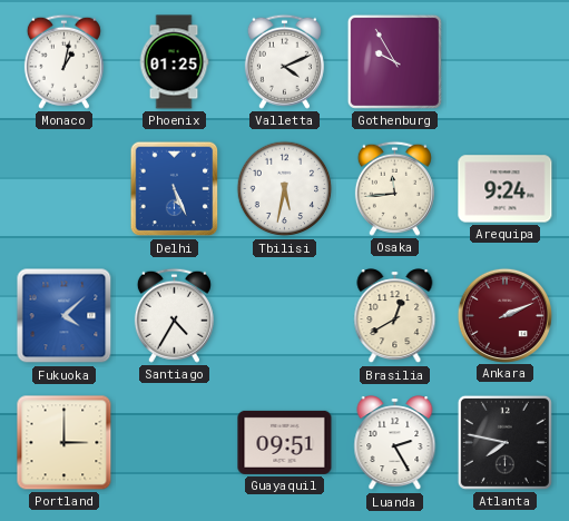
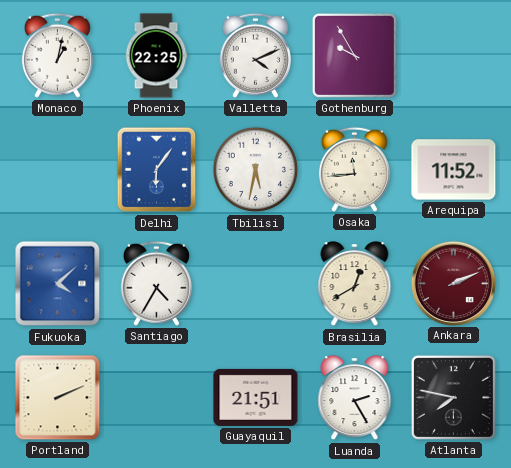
Phoenix: 01:25 -> 22:25
Delhi: 5:26 -> 6:06
Arequipa: 9:24 -> 11:52
Portland: 3:00 -> 2:11
Guayaquil: 09:51 -> 21:51
